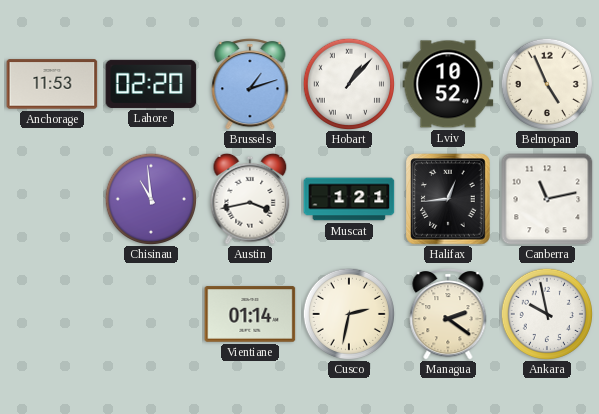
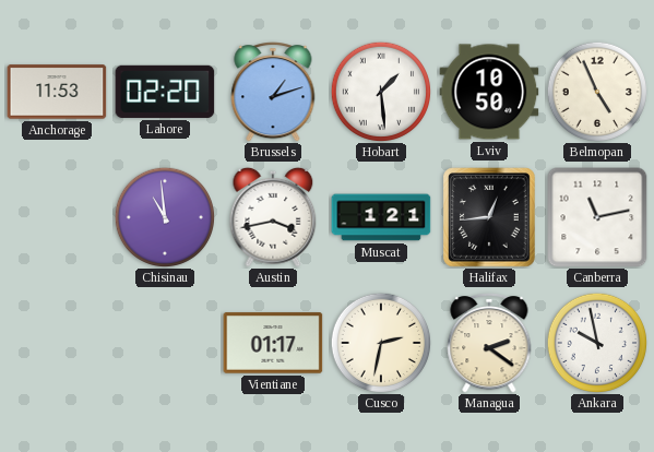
Hobart: 1:07 -> 1:29
Lviv: 10:52 -> 10:50
Vientiane: 01:14 -> 01:17
